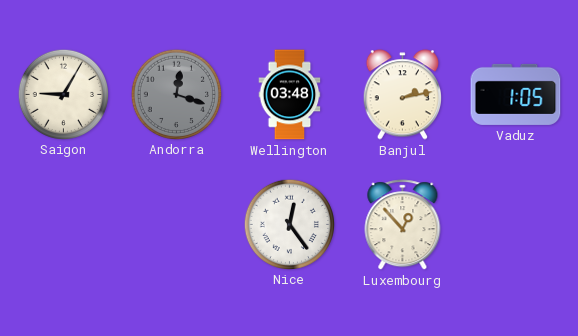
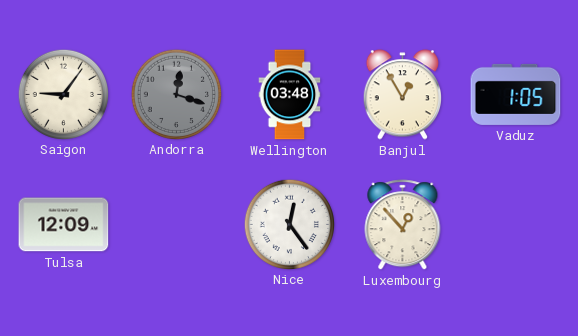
Saigon: 9:05 -> 9:06
Banjul: 2:13 -> 12:55
Tulsa: none -> 12:09
